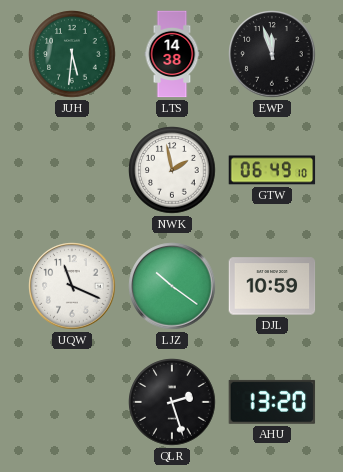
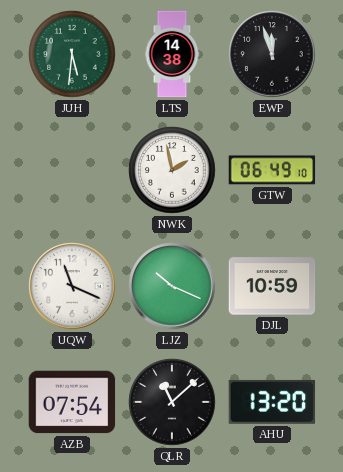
LJZ: 10:21 -> 10:19
AZB: none -> 07:54
QLR: 2:27 -> 11:08
